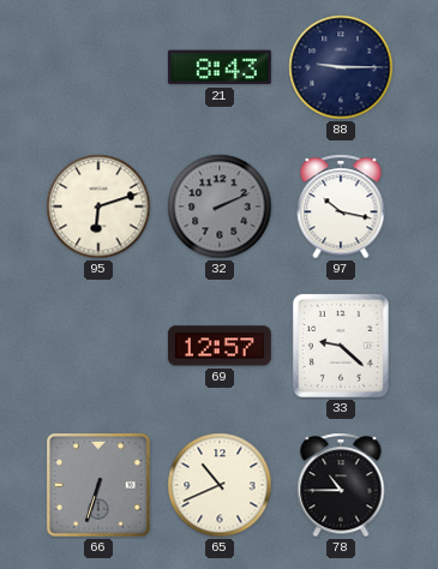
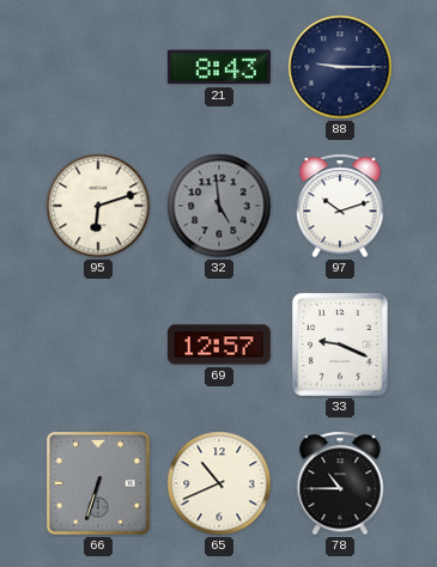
32: 2:11 -> 4:59
97: 10:17 -> 10:12
33: 9:22 -> 9:19
